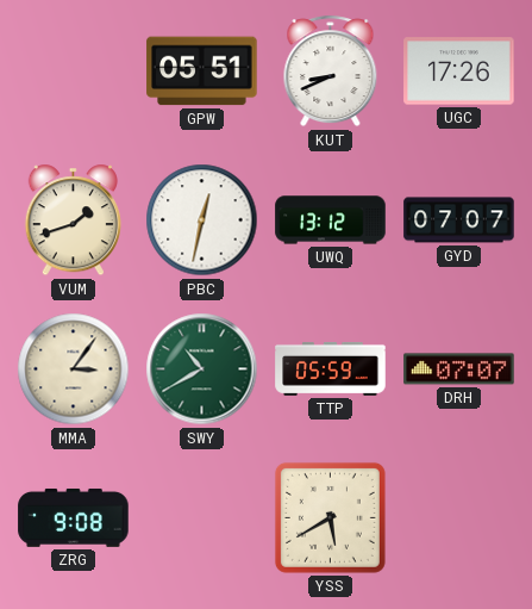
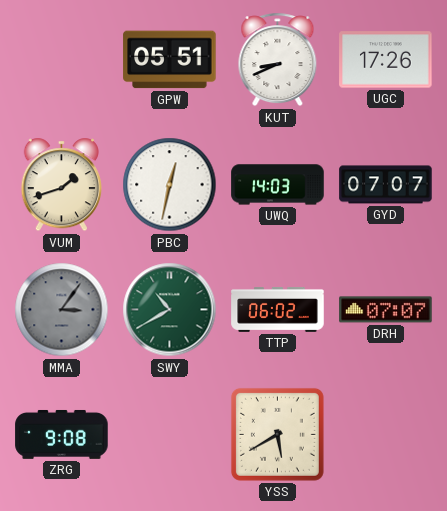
UWQ: 13:12 -> 14:03
MMA dial: cream -> grey
TTP: 05:59 -> 06:02
